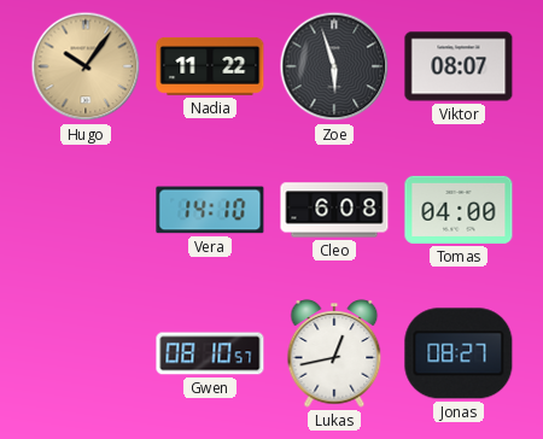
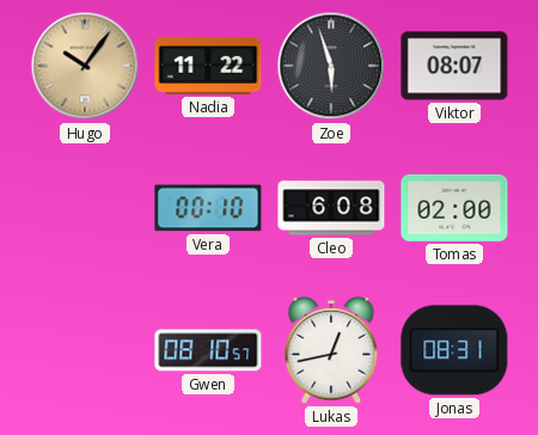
Vera: 14:10 -> 00:10
Tomas: 04:00 -> 02:00
Jonas: 08:27 -> 08:31
